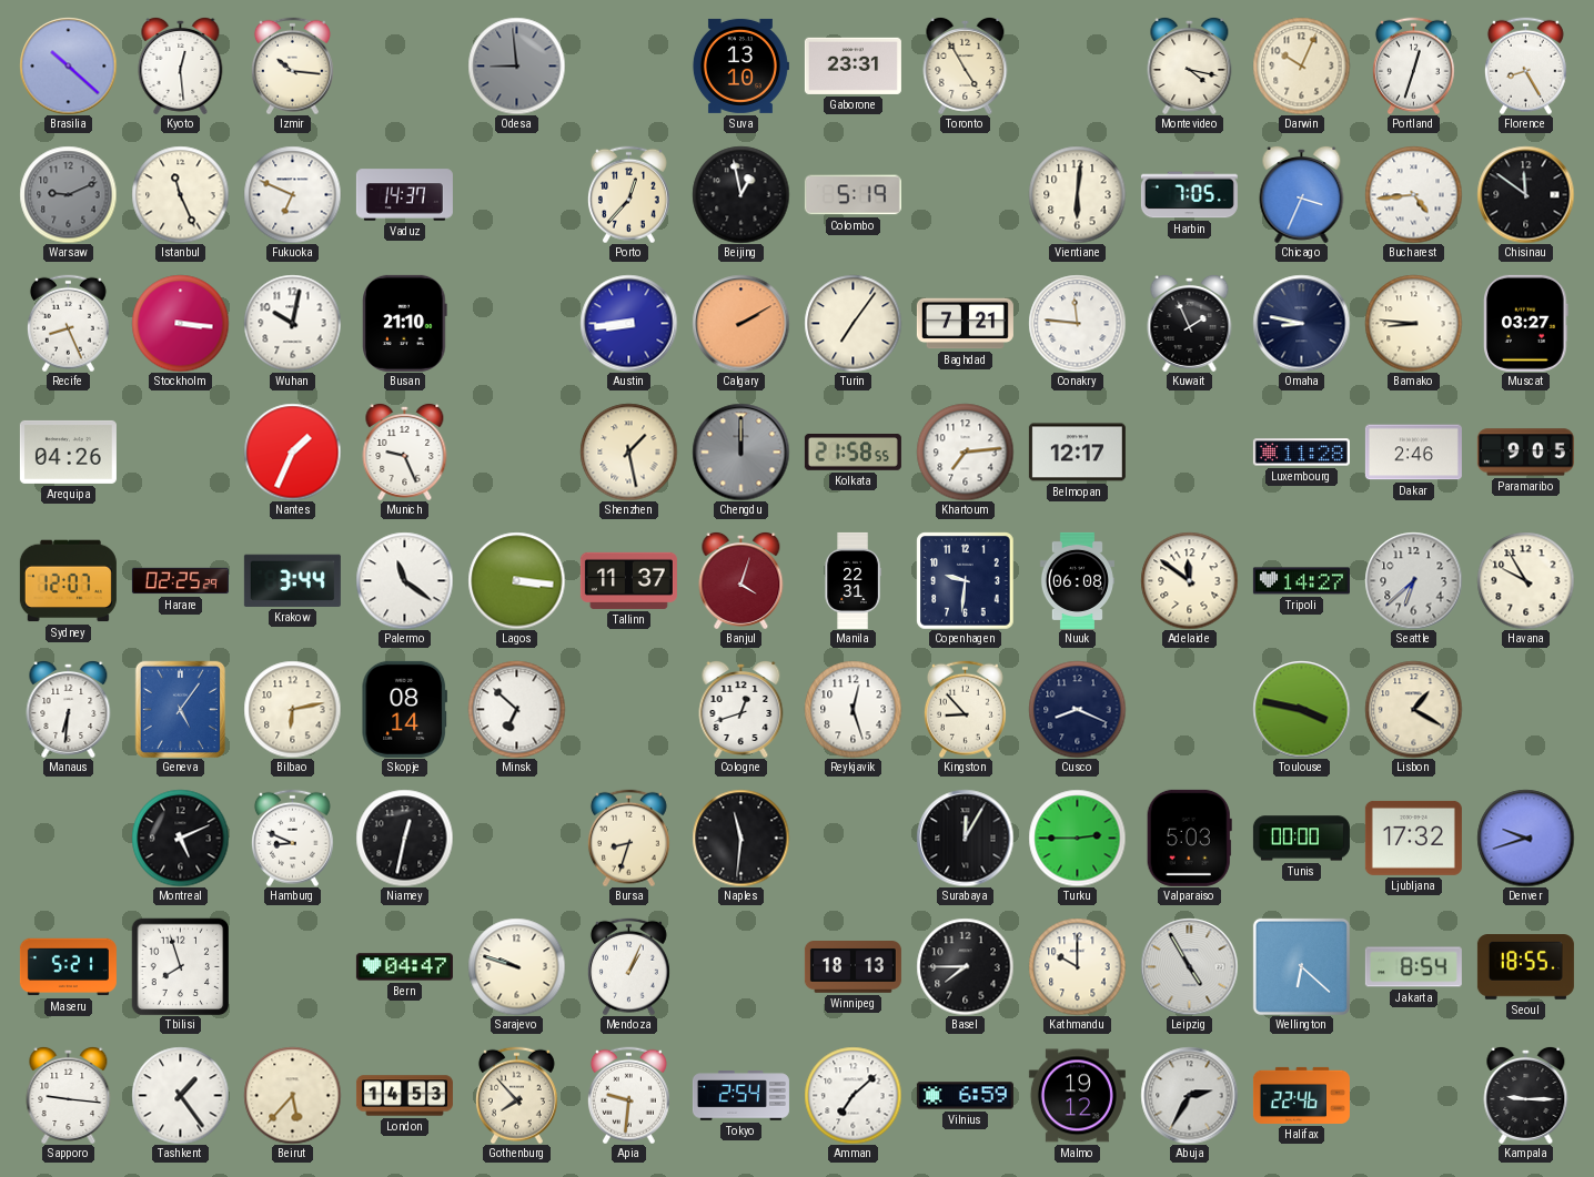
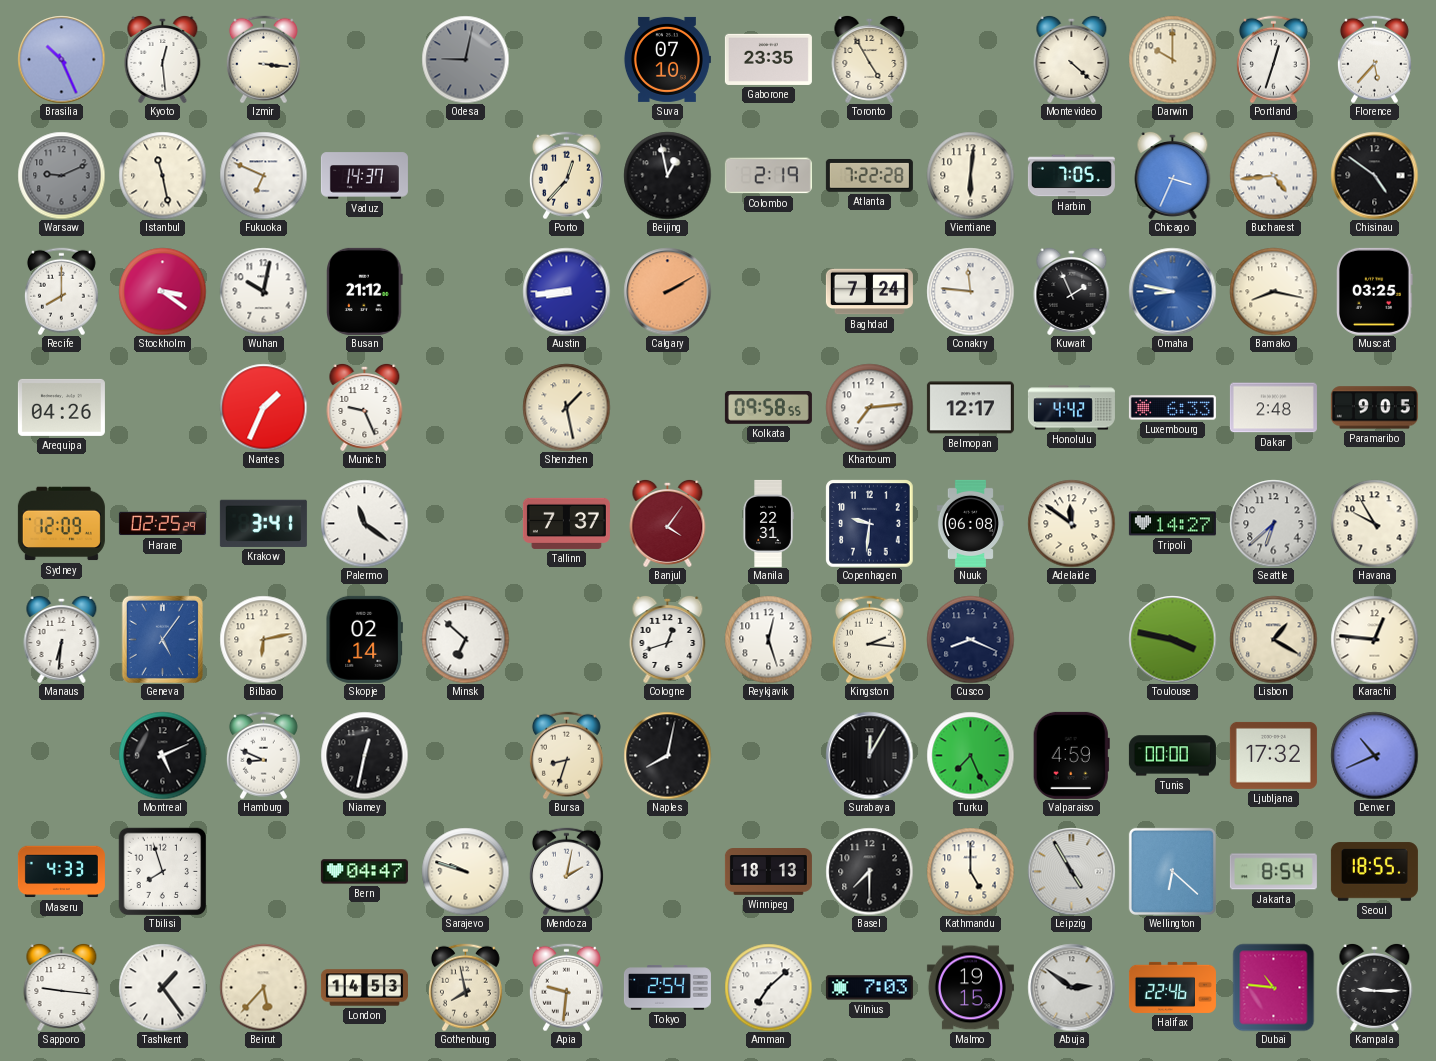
Brasilia: 10:22 -> 10:26
Izmir: 10:16 -> 3:16
Odesa: 8:59 -> 9:02
Suva: 13:10 -> 07:10
Gaborone: 23:31 -> 23:35
Montevideo: 4:17 -> 4:22
Darwin: 10:04 -> 10:00
Florence: 8:25 -> 5:37
Istanbul: 11:26 -> 11:28
Colombo: 5:19 -> 2:19
Atlanta: none -> 7:22
Chisinau: 11:51 -> 4:51
Recife: 8:26 -> 8:00
Stockholm: 3:16 -> 3:21
Busan: 21:10 -> 21:12
Turin: 7:06 -> none
Baghdad: 7:21 -> 7:24
Omaha dial: navy -> blue
Bamako: 8:46 -> 8:17
Muscat: 03:27 -> 03:25
Chengdu: 12:00 -> none
Kolkata: 21:58 -> 09:58
Honolulu: none -> 4:42
Luxembourg: 11:28 -> 6:33
Dakar: 2:46 -> 2:48
Sydney: 12:07 -> 12:09
Krakow: 3:44 -> 3:41
Lagos: 3:16 -> none
Tallinn: 11:37 -> 7:37
Banjul: 4:03 -> 4:06
Skopje: 08:14 -> 02:14
Kingston: 8:53 -> 2:16
Karachi: none -> 12:46
Naples: 11:31 -> 8:02
Turku: 2:45 -> 7:26
Valparaiso: 5:03 -> 4:59
Denver: 9:42 -> 10:41
Maseru: 5:21 -> 4:33
Mendoza: 1:04 -> 2:02
Basel: 7:45 -> 7:30
Kathmandu: 10:00 -> 5:00
Gothenburg: 7:53 -> 7:58
Vilnius: 6:59 -> 7:03
Malmo: 19:12 -> 19:15
Abuja: 2:35 -> 2:51
Dubai: none -> 10:46
